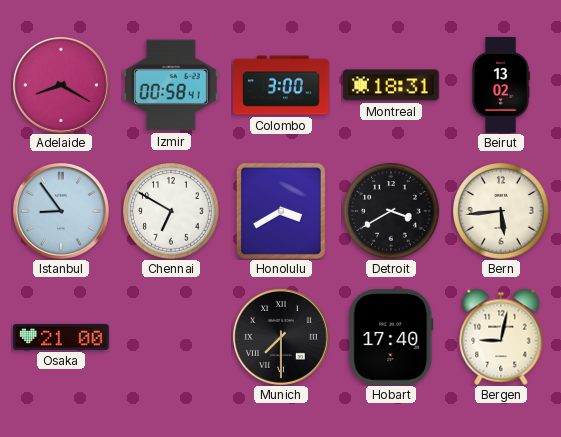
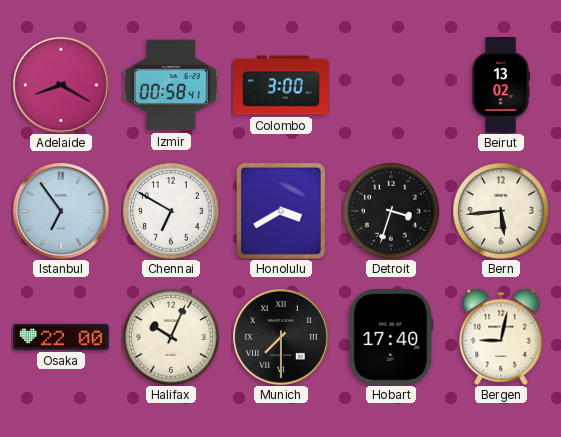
Montreal: 18:31 -> none
Istanbul: 8:54 -> 6:54
Detroit: 3:40 -> 3:33
Osaka: 21:00 -> 22:00
Halifax: none -> 10:04
